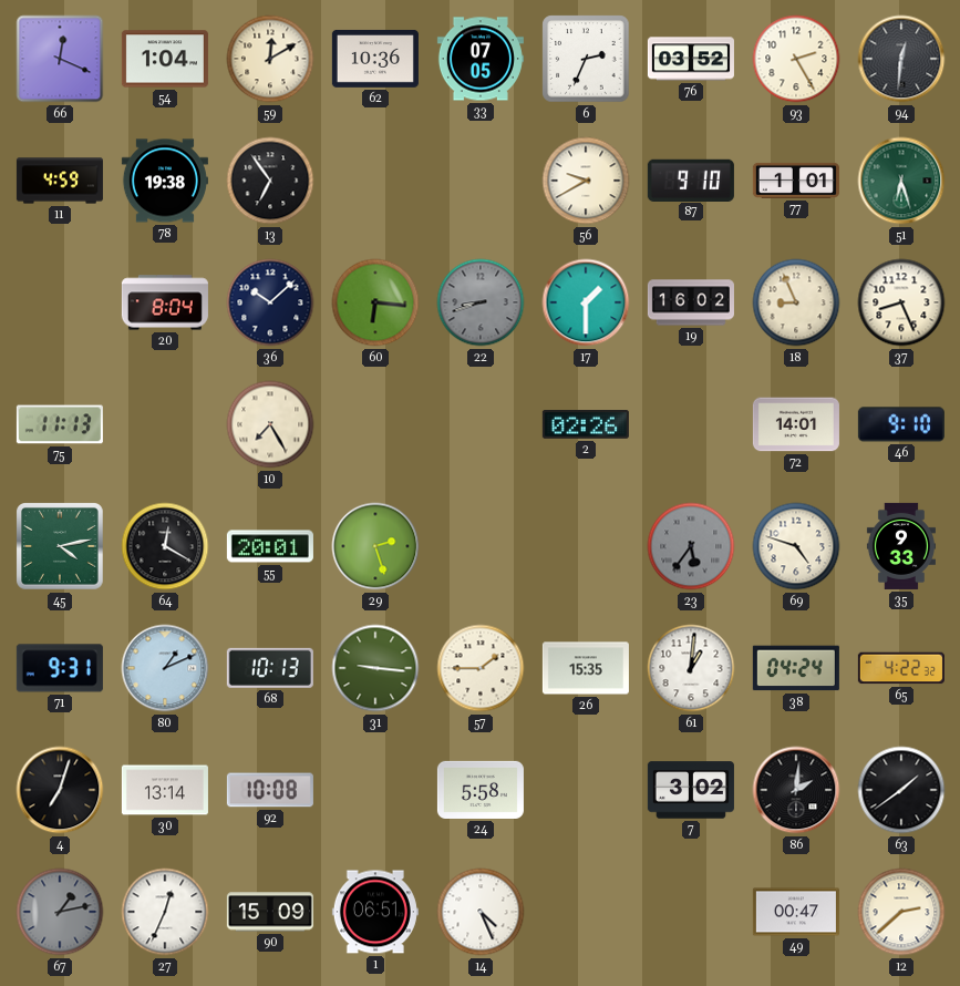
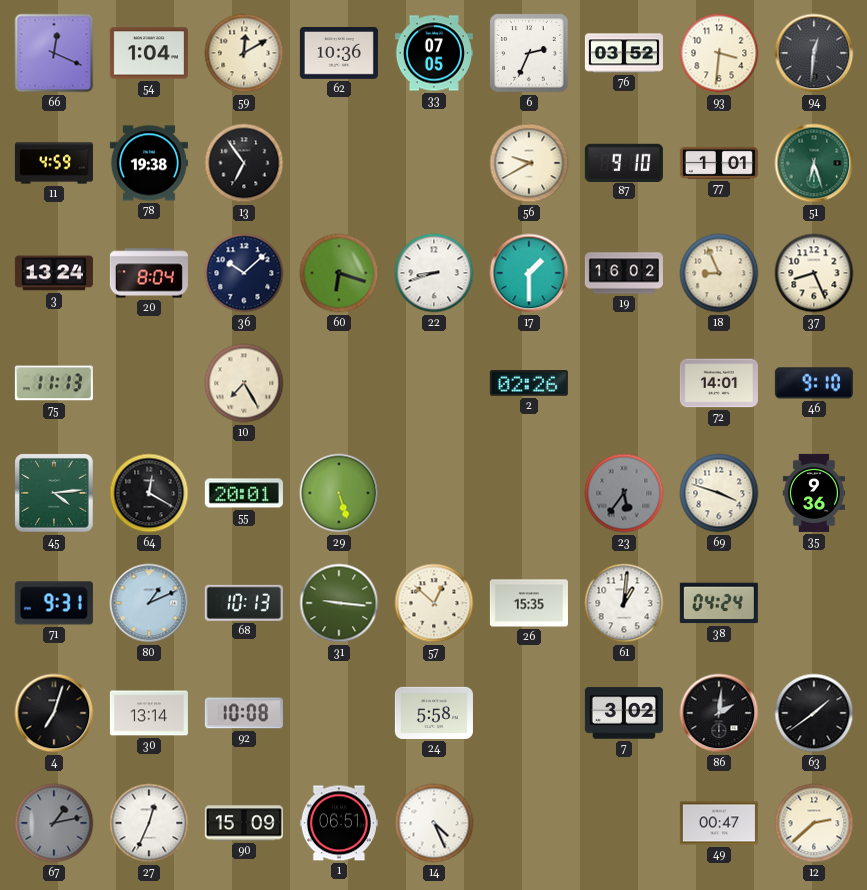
93: 2:25 -> 3:31
3: none -> 13:24
60: 6:16 -> 6:18
22 dial: grey -> white
45: 4:13 -> 4:14
29: 2:27 -> 5:27
69: 4:48 -> 3:48
35: 9:33 -> 9:36
57: 1:45 -> 12:52
65: 4:22 -> none
